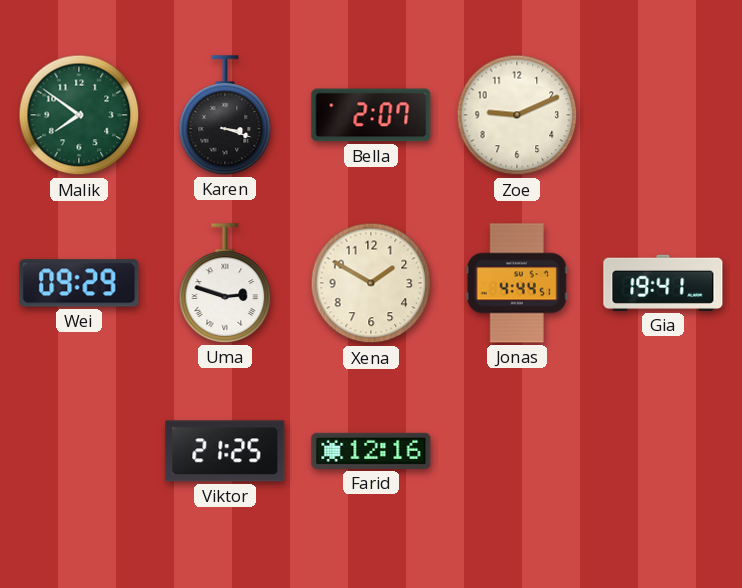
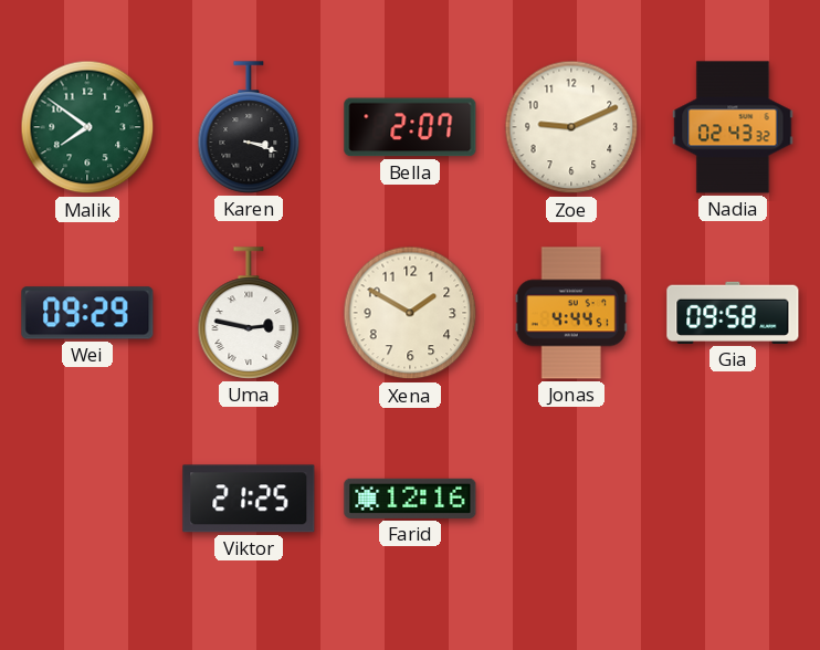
Nadia: none -> 02:43
Uma: 2:48 -> 2:47
Gia: 19:41 -> 09:58
